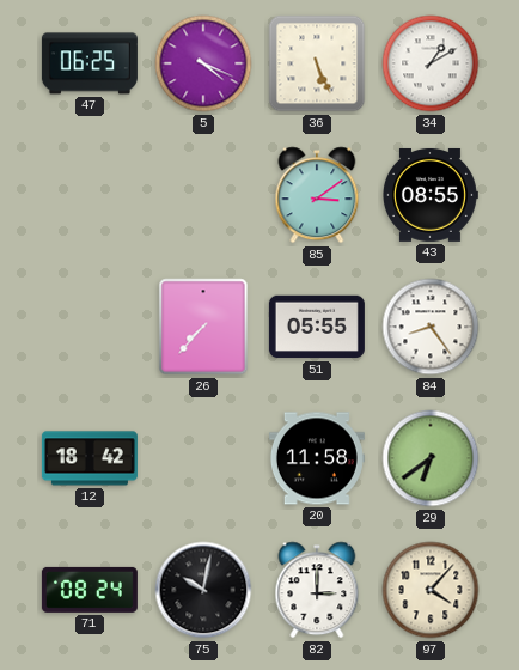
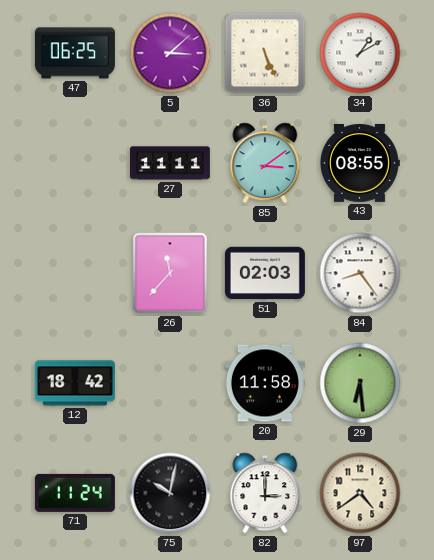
5: 4:19 -> 3:08
27: none -> 11:11
26: 7:37 -> 11:37
51: 05:55 -> 02:03
29: 6:39 -> 6:29
71: 08:24 -> 11:24
97: 4:07 -> 4:39
